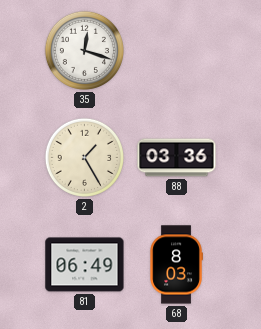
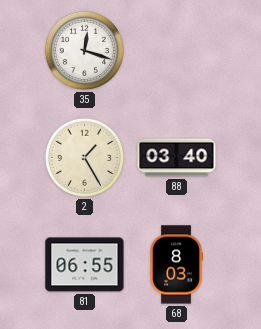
88: 03:36 -> 03:40
81: 06:49 -> 06:55
